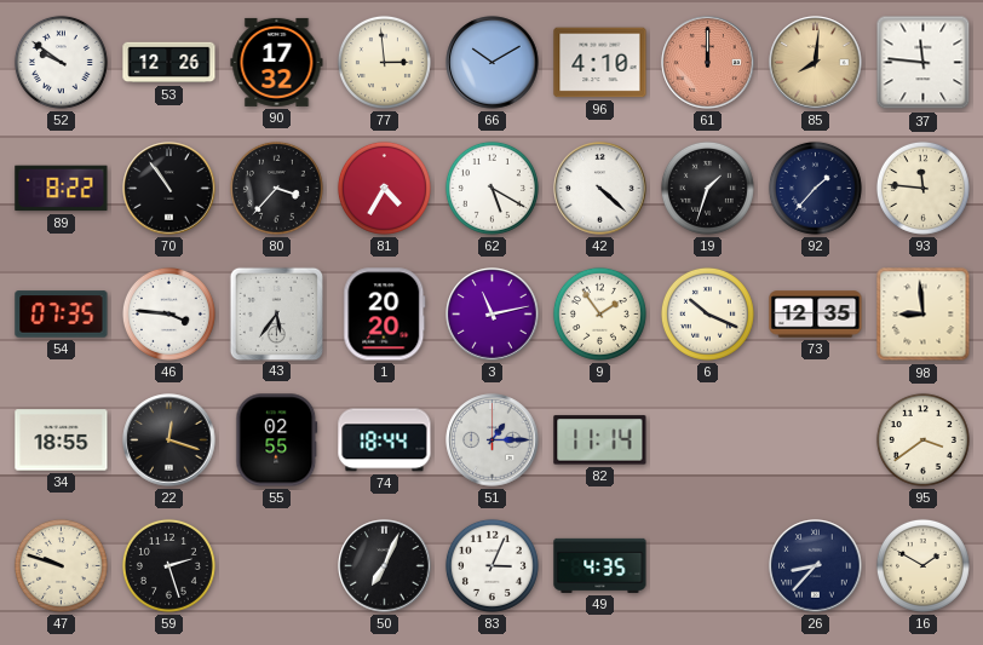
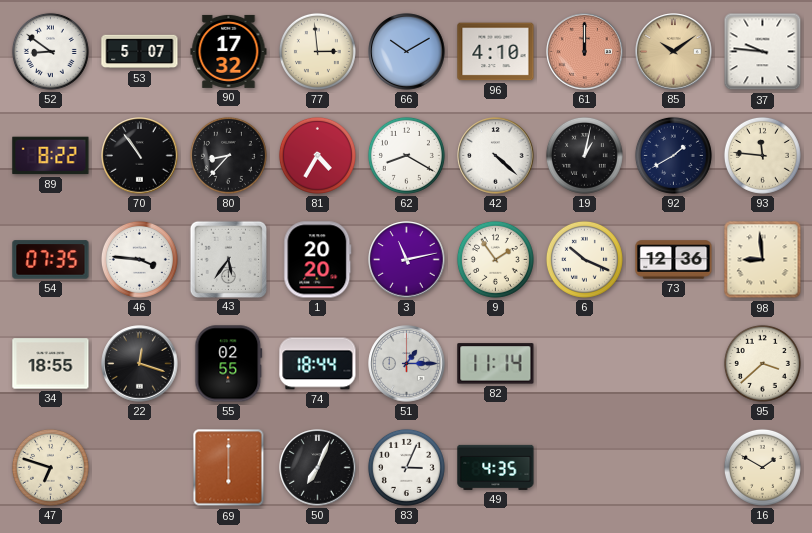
52: 9:51 -> 8:51
53: 12:26 -> 5:07
85: 8:01 -> 10:09
37: 11:46 -> 9:46
80: 3:37 -> 8:37
62: 5:20 -> 8:20
19: 1:33 -> 1:02
92: 1:37 -> 1:40
73: 12:35 -> 12:36
95: 3:39 -> 3:38
47: 9:48 -> 6:48
59: 2:27 -> none
69: none -> 6:00
26: 8:37 -> none
